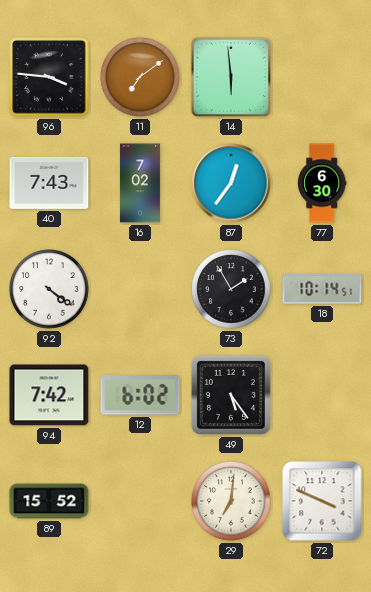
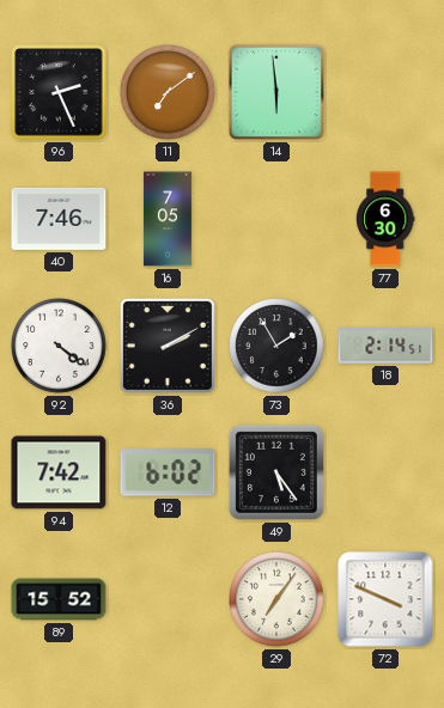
96: 3:46 -> 2:26
40: 7:43 -> 7:46
16: 7:02 -> 7:05
87: 12:36 -> none
36: none -> 2:10
18: 10:14 -> 2:14
29: 7:01 -> 7:06
